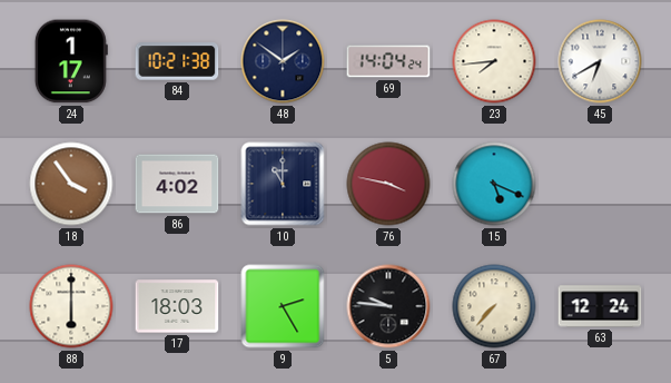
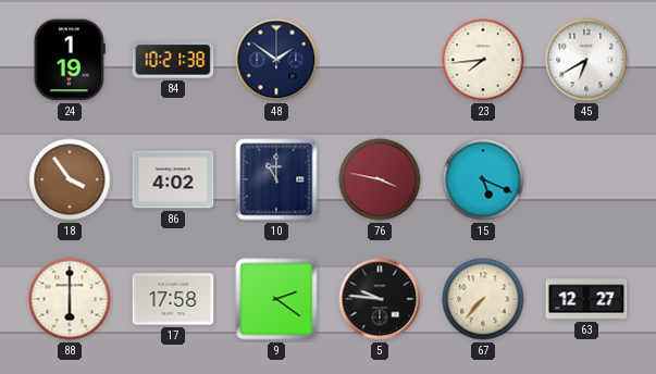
24: 1:17 -> 1:19
69: 14:04 -> none
17: 18:03 -> 17:58
9: 2:25 -> 2:21
63: 12:24 -> 12:27
